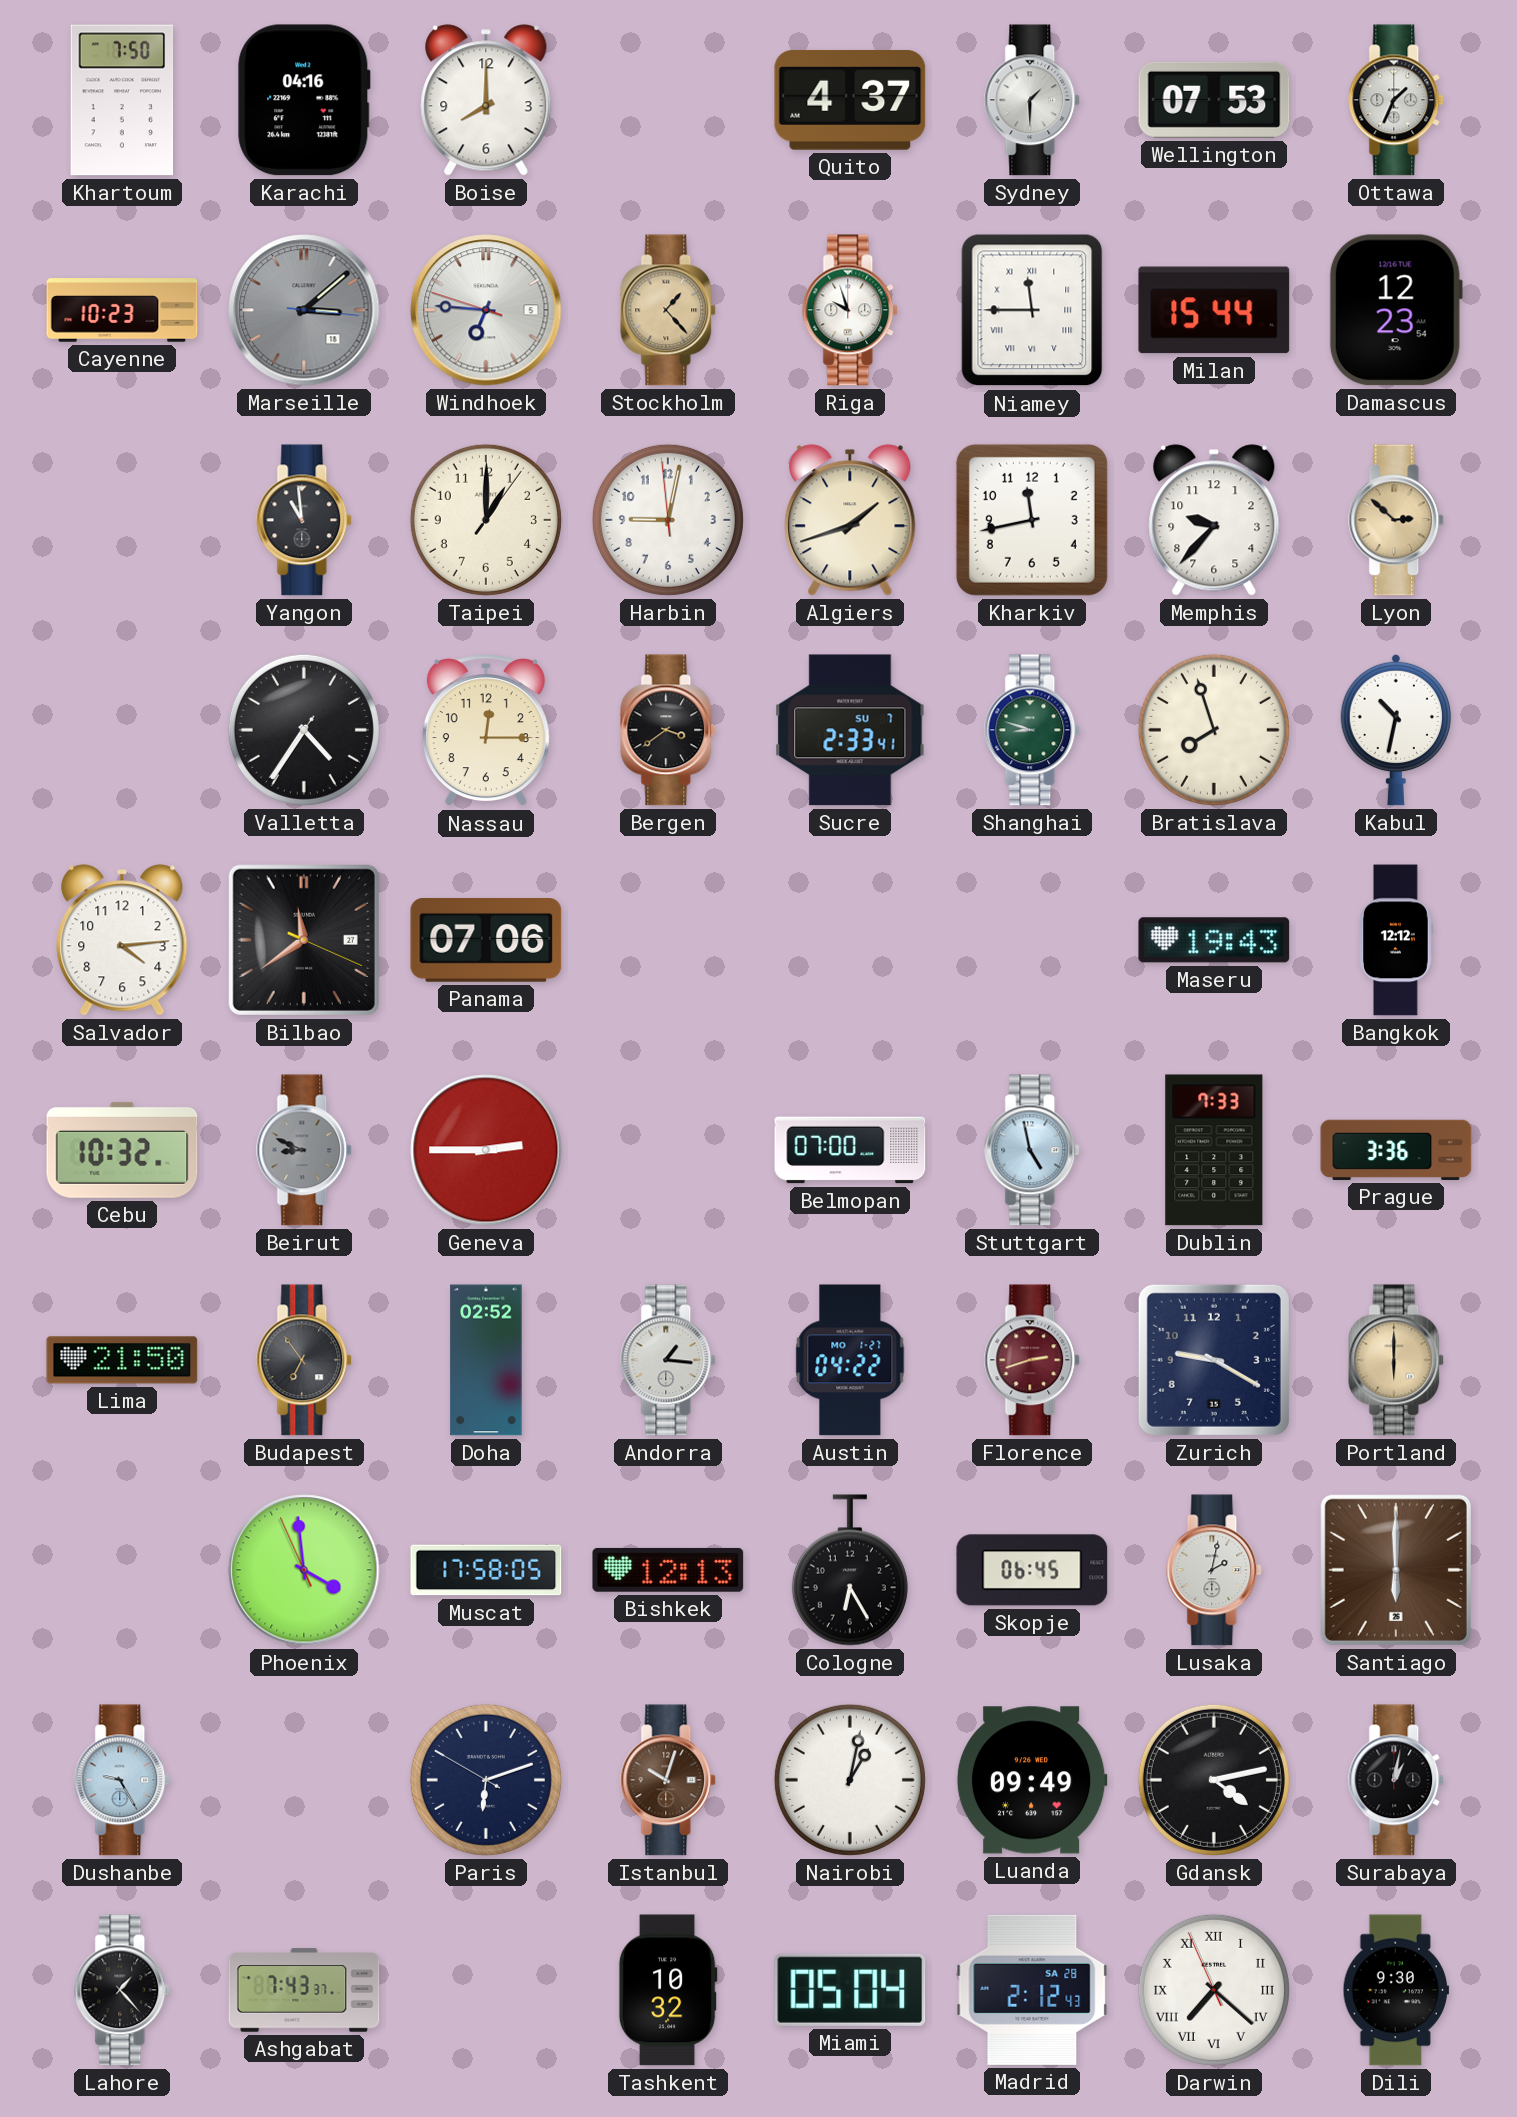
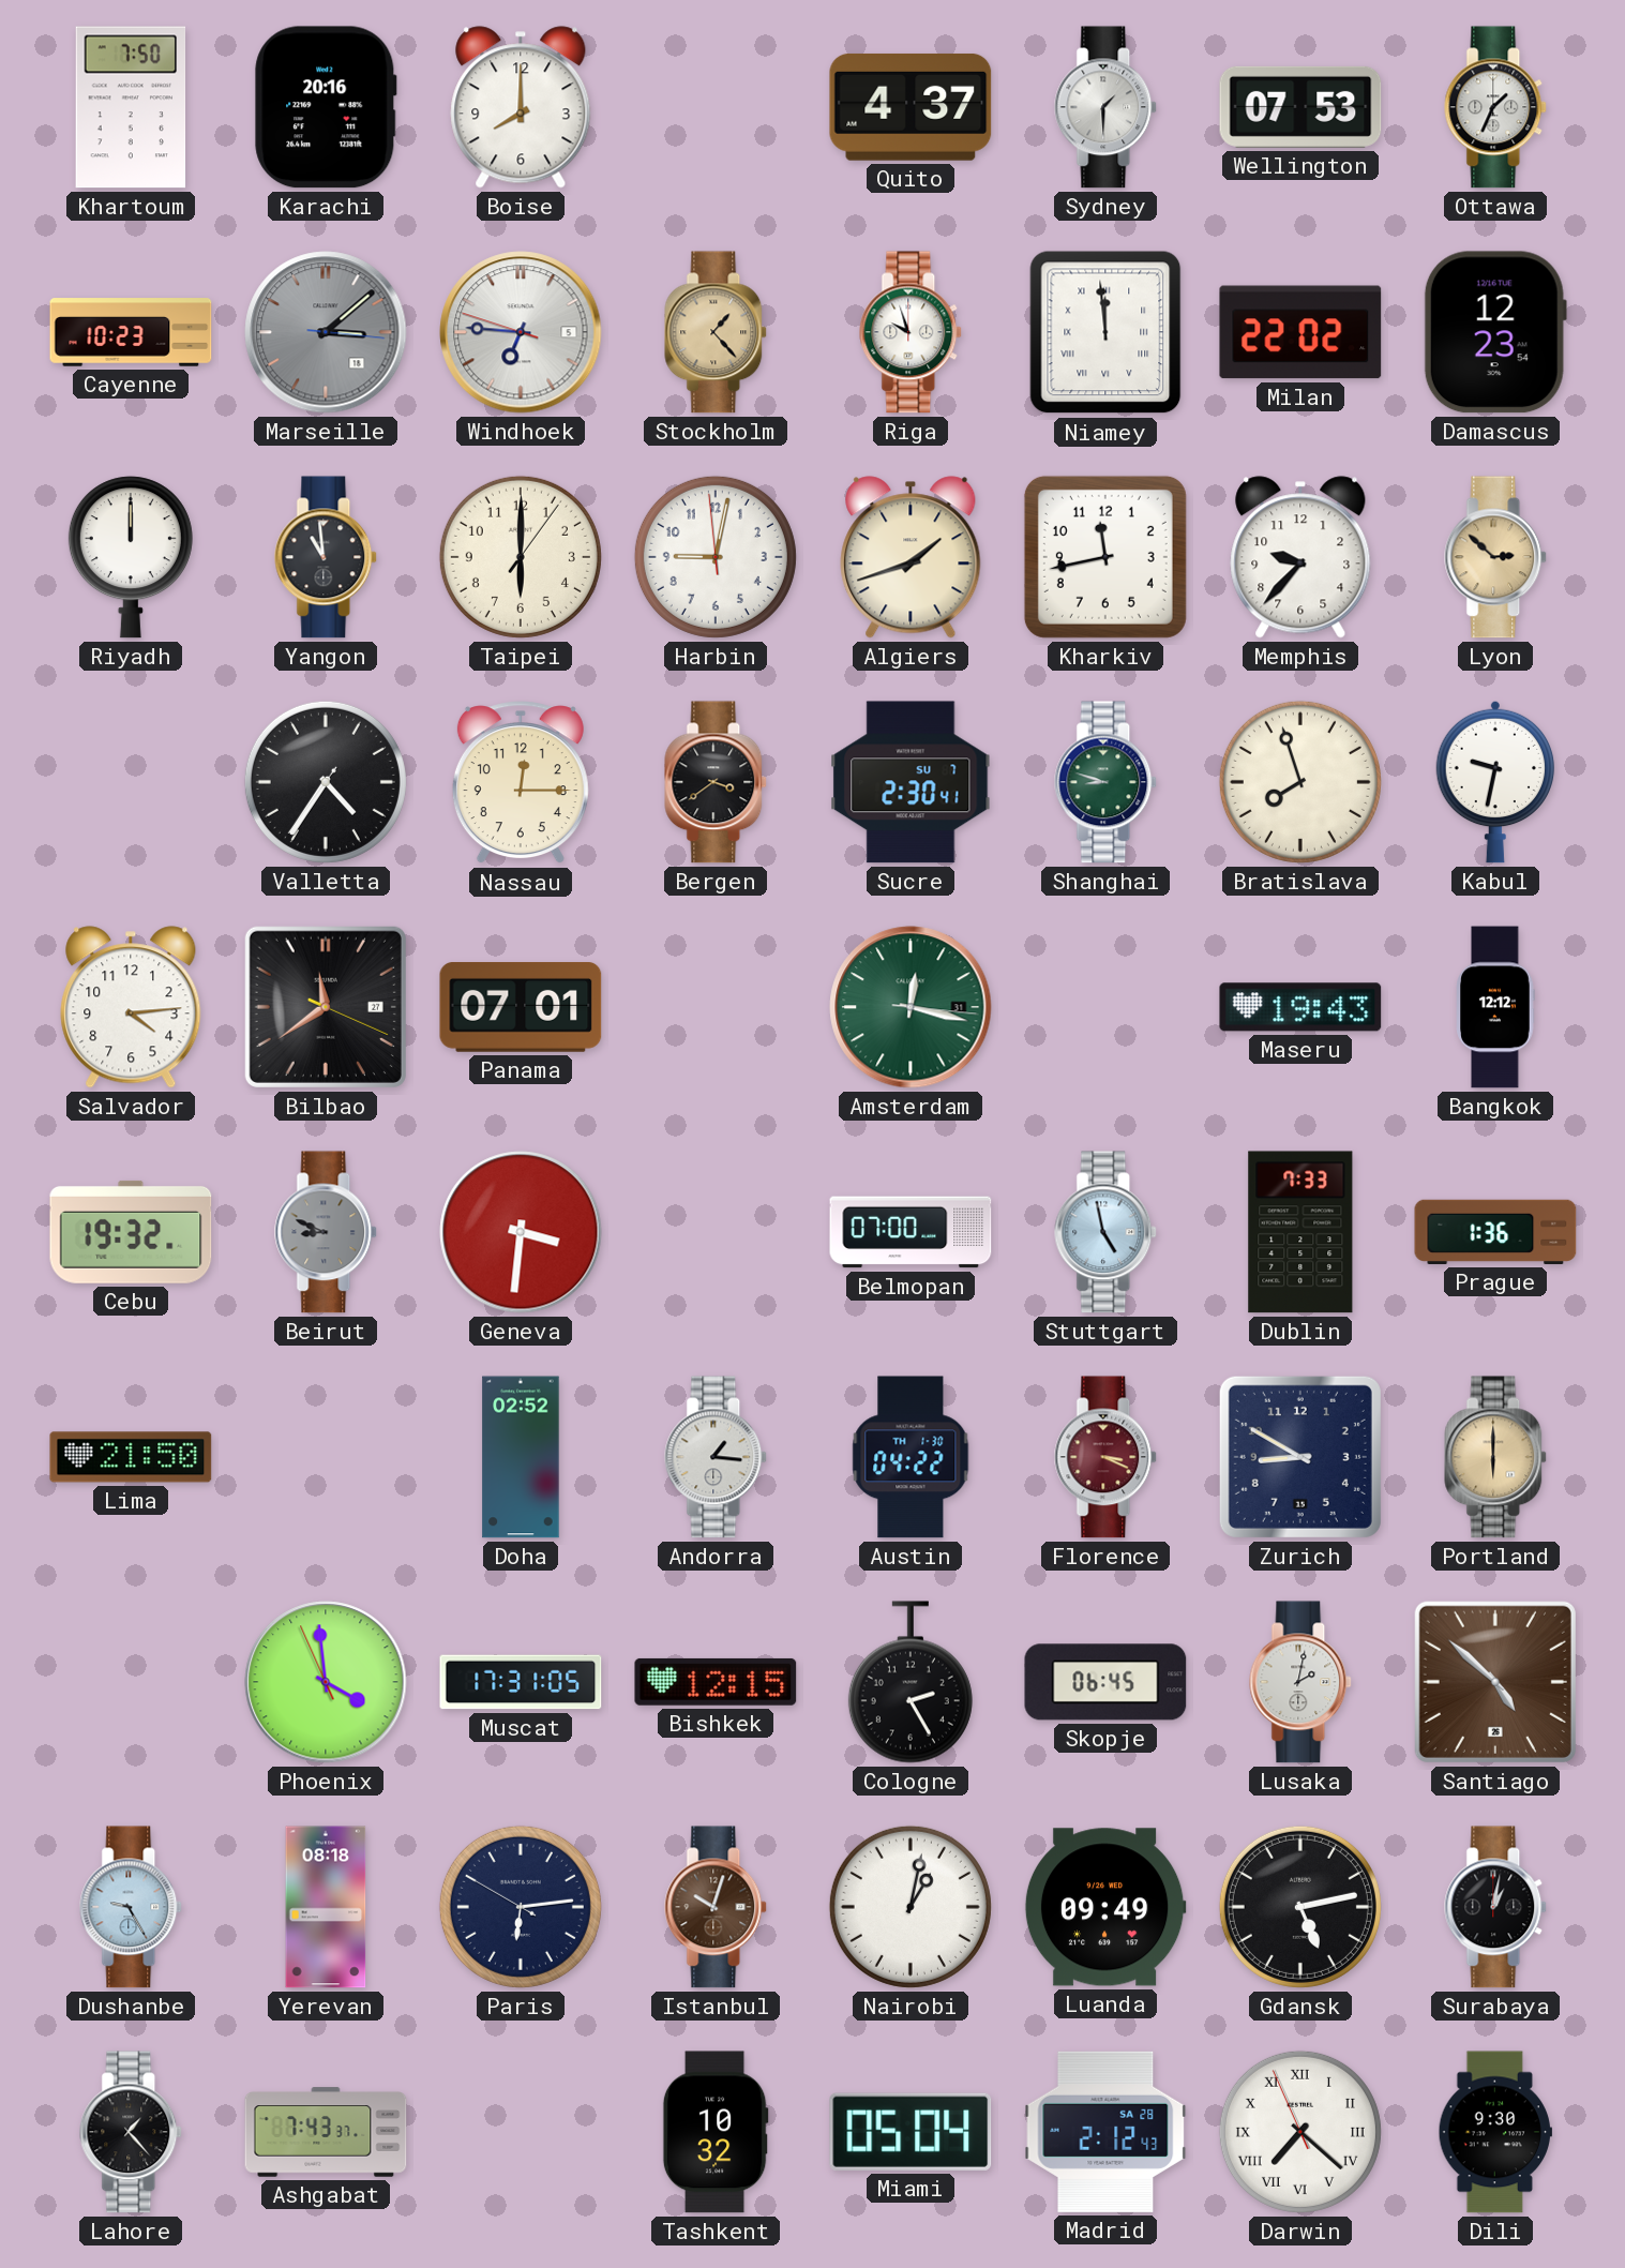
Karachi: 04:16 -> 20:16
Niamey: 11:45 -> 11:59
Milan: 15:44 -> 22:02
Riyadh: none -> 12:00
Taipei: 1:00 -> 6:00
Sucre: 2:33 -> 2:30
Kabul: 10:32 -> 9:32
Panama: 07:06 -> 07:01
Amsterdam: none -> 12:17
Cebu: 10:32 -> 19:32
Geneva: 2:45 -> 3:31
Prague: 3:36 -> 1:36
Budapest: 6:54 -> none
Austin date: MO 1-27 -> TH 1-30
Florence: 2:42 -> 3:19
Zurich: 9:20 -> 8:50
Muscat: 17:58 -> 17:31
Bishkek: 12:13 -> 12:15
Cologne: 6:25 -> 2:25
Santiago: 6:00 -> 4:52
Yerevan: none -> 08:18
Paris: 6:11 -> 6:13
Gdansk: 4:13 -> 5:13
